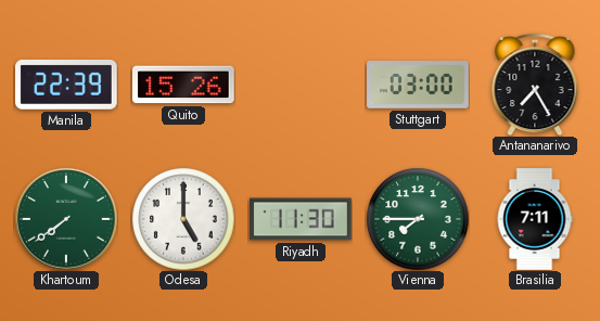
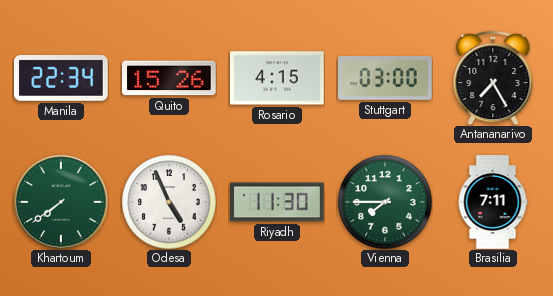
Manila: 22:39 -> 22:34
Rosario: none -> 4:15
Odesa: 5:00 -> 4:56
